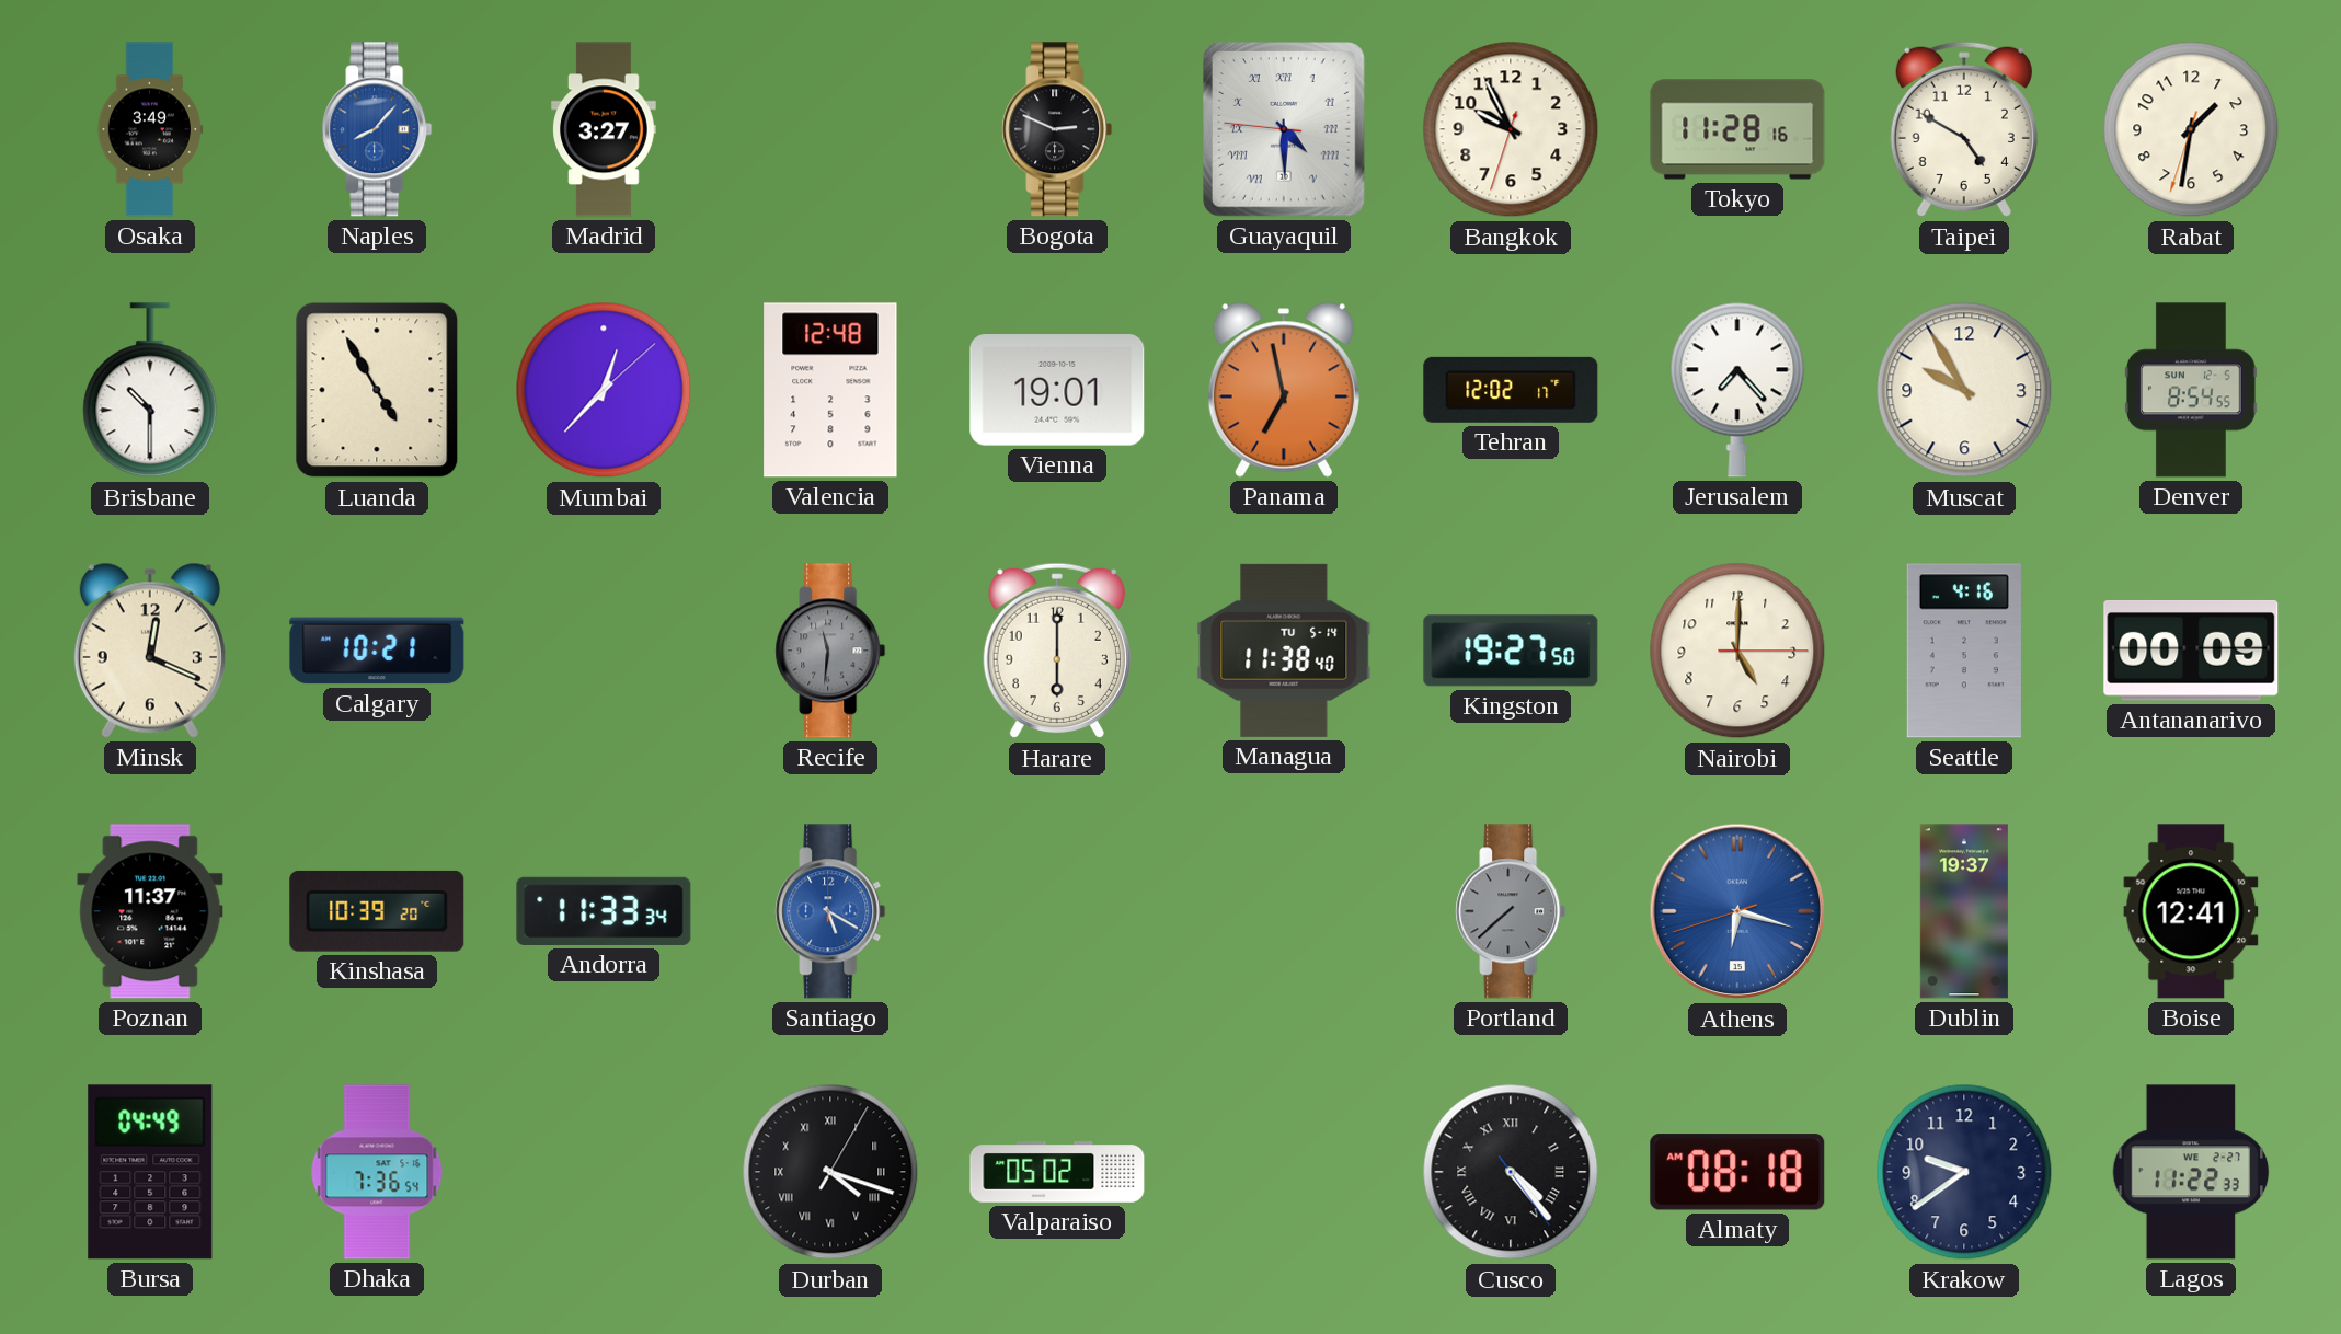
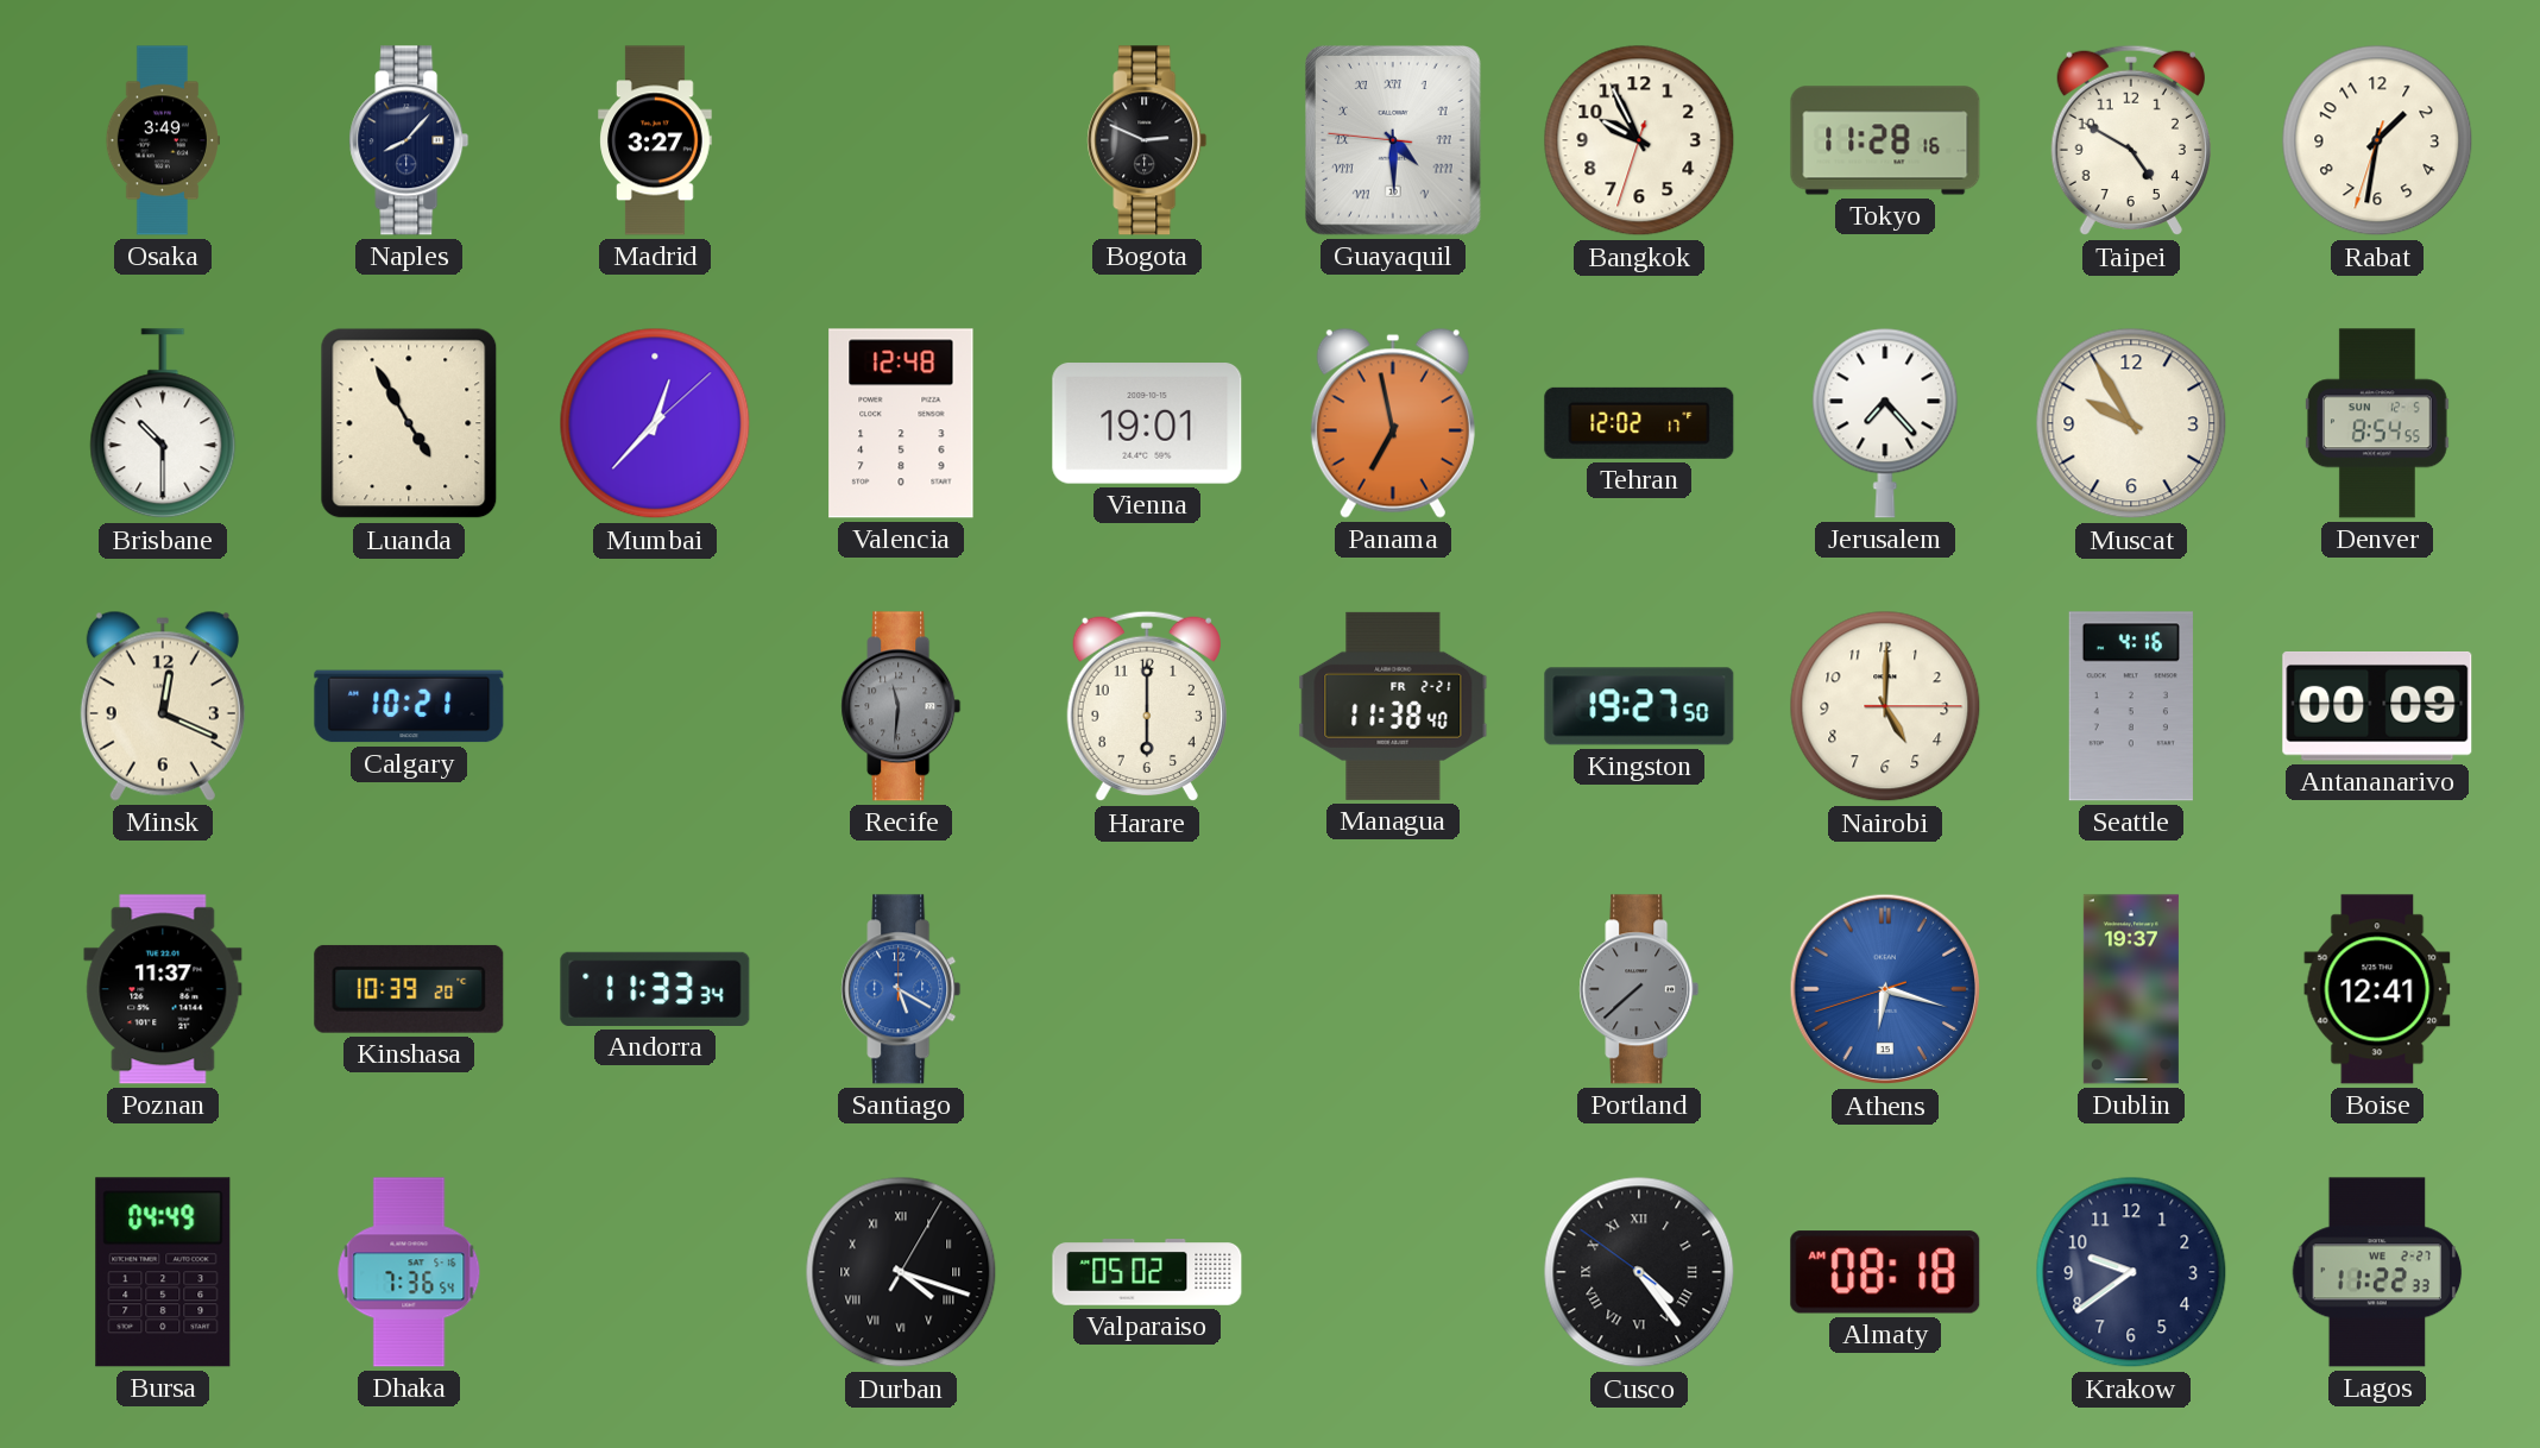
Naples dial: blue -> navy
Managua date: TU 5-14 -> FR 2-21
Cusco: 4:23:24 -> 4:23:51
